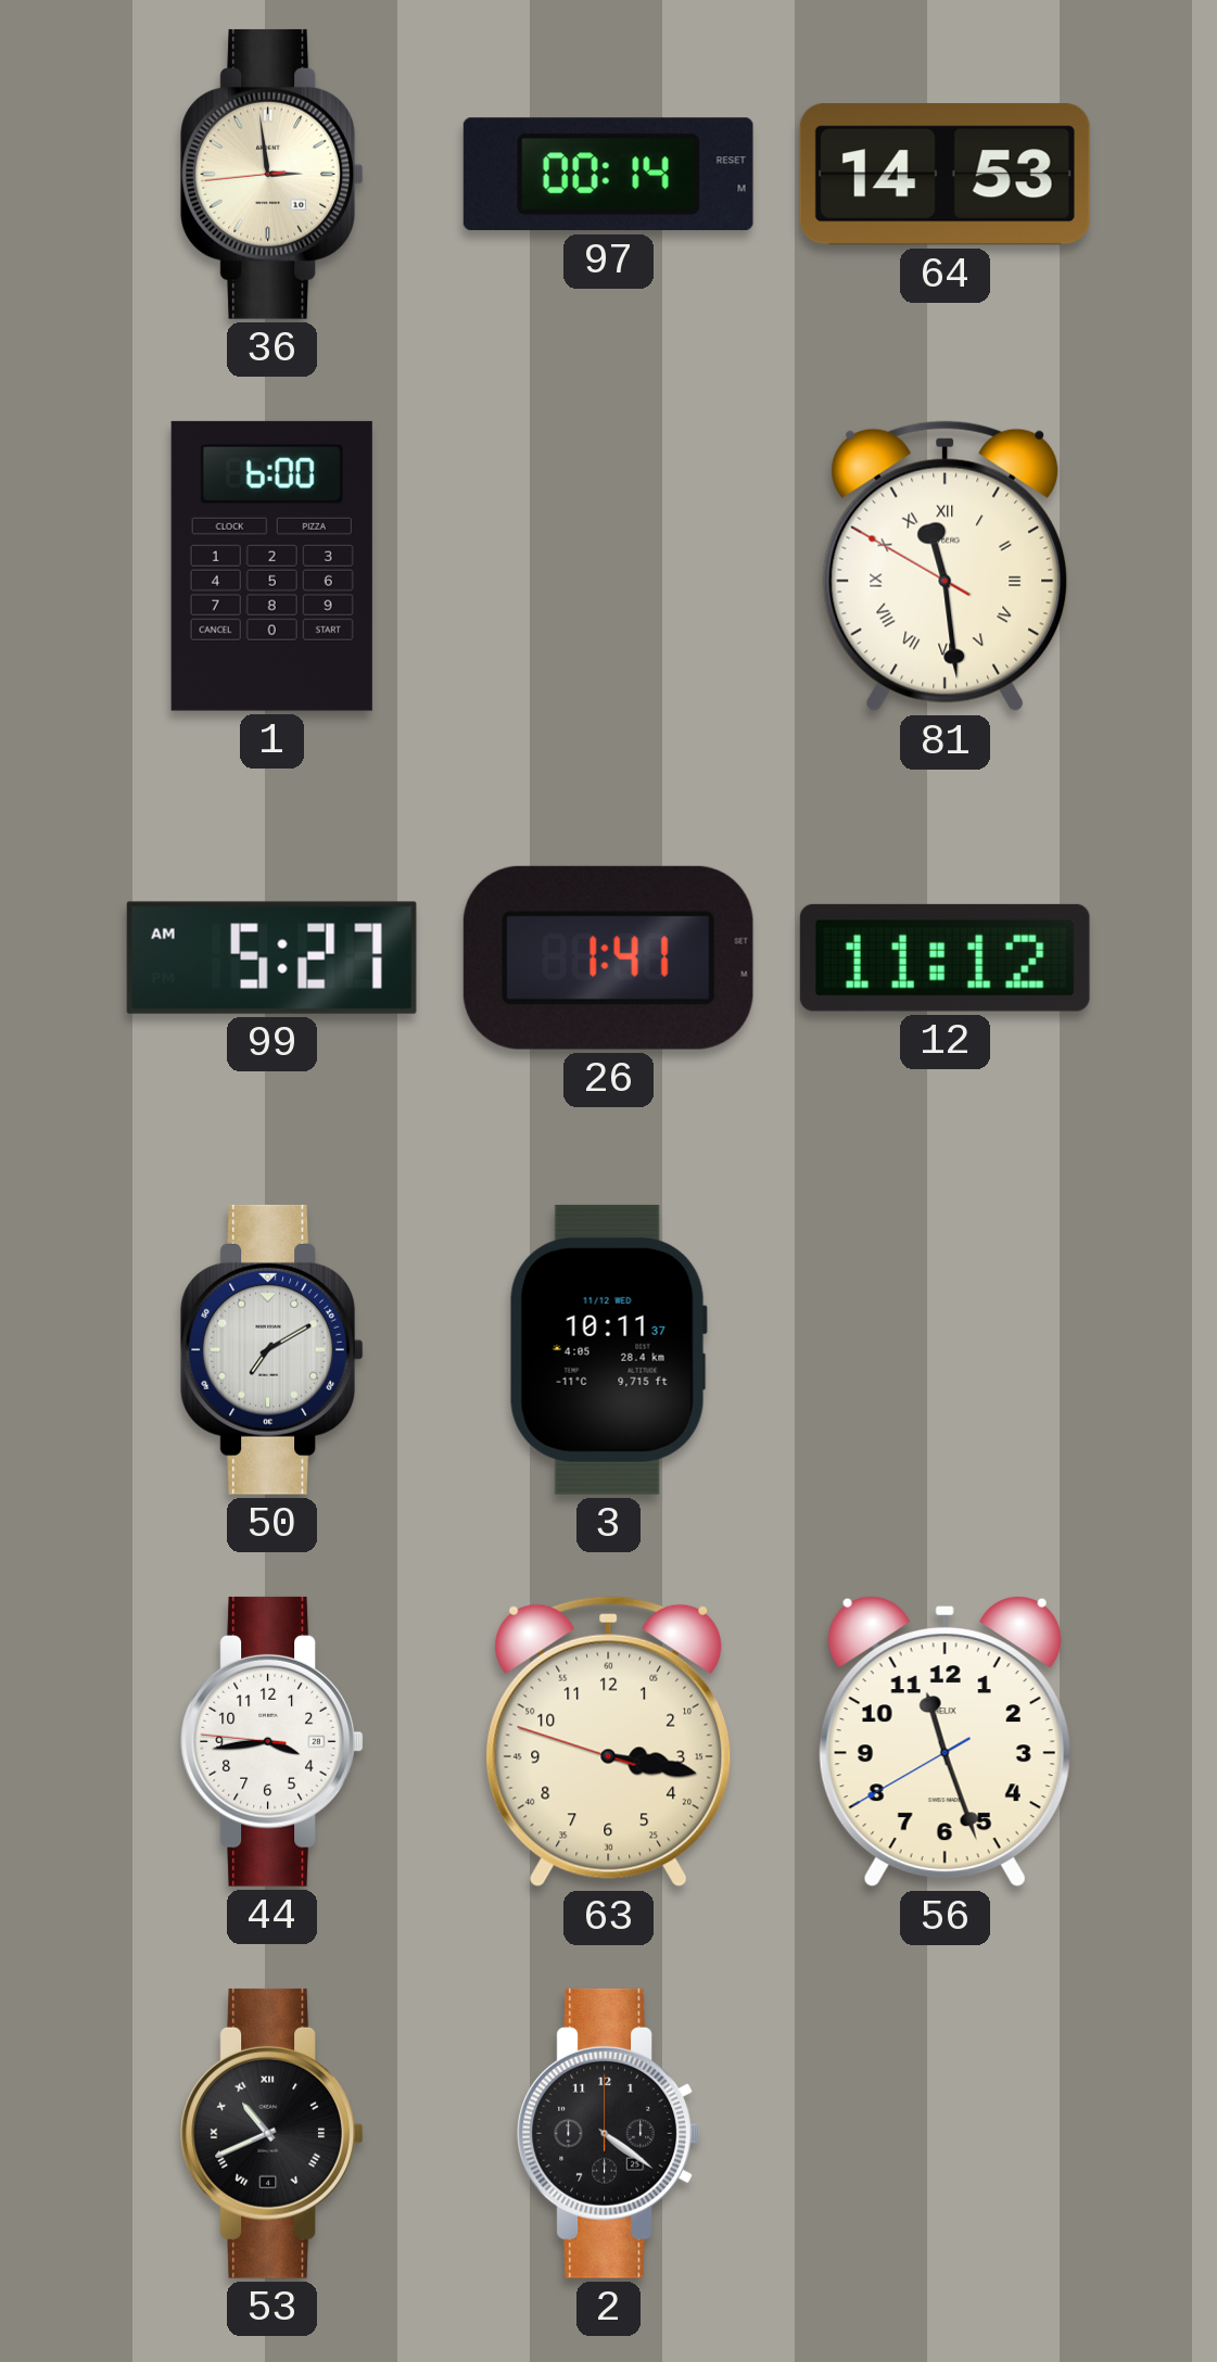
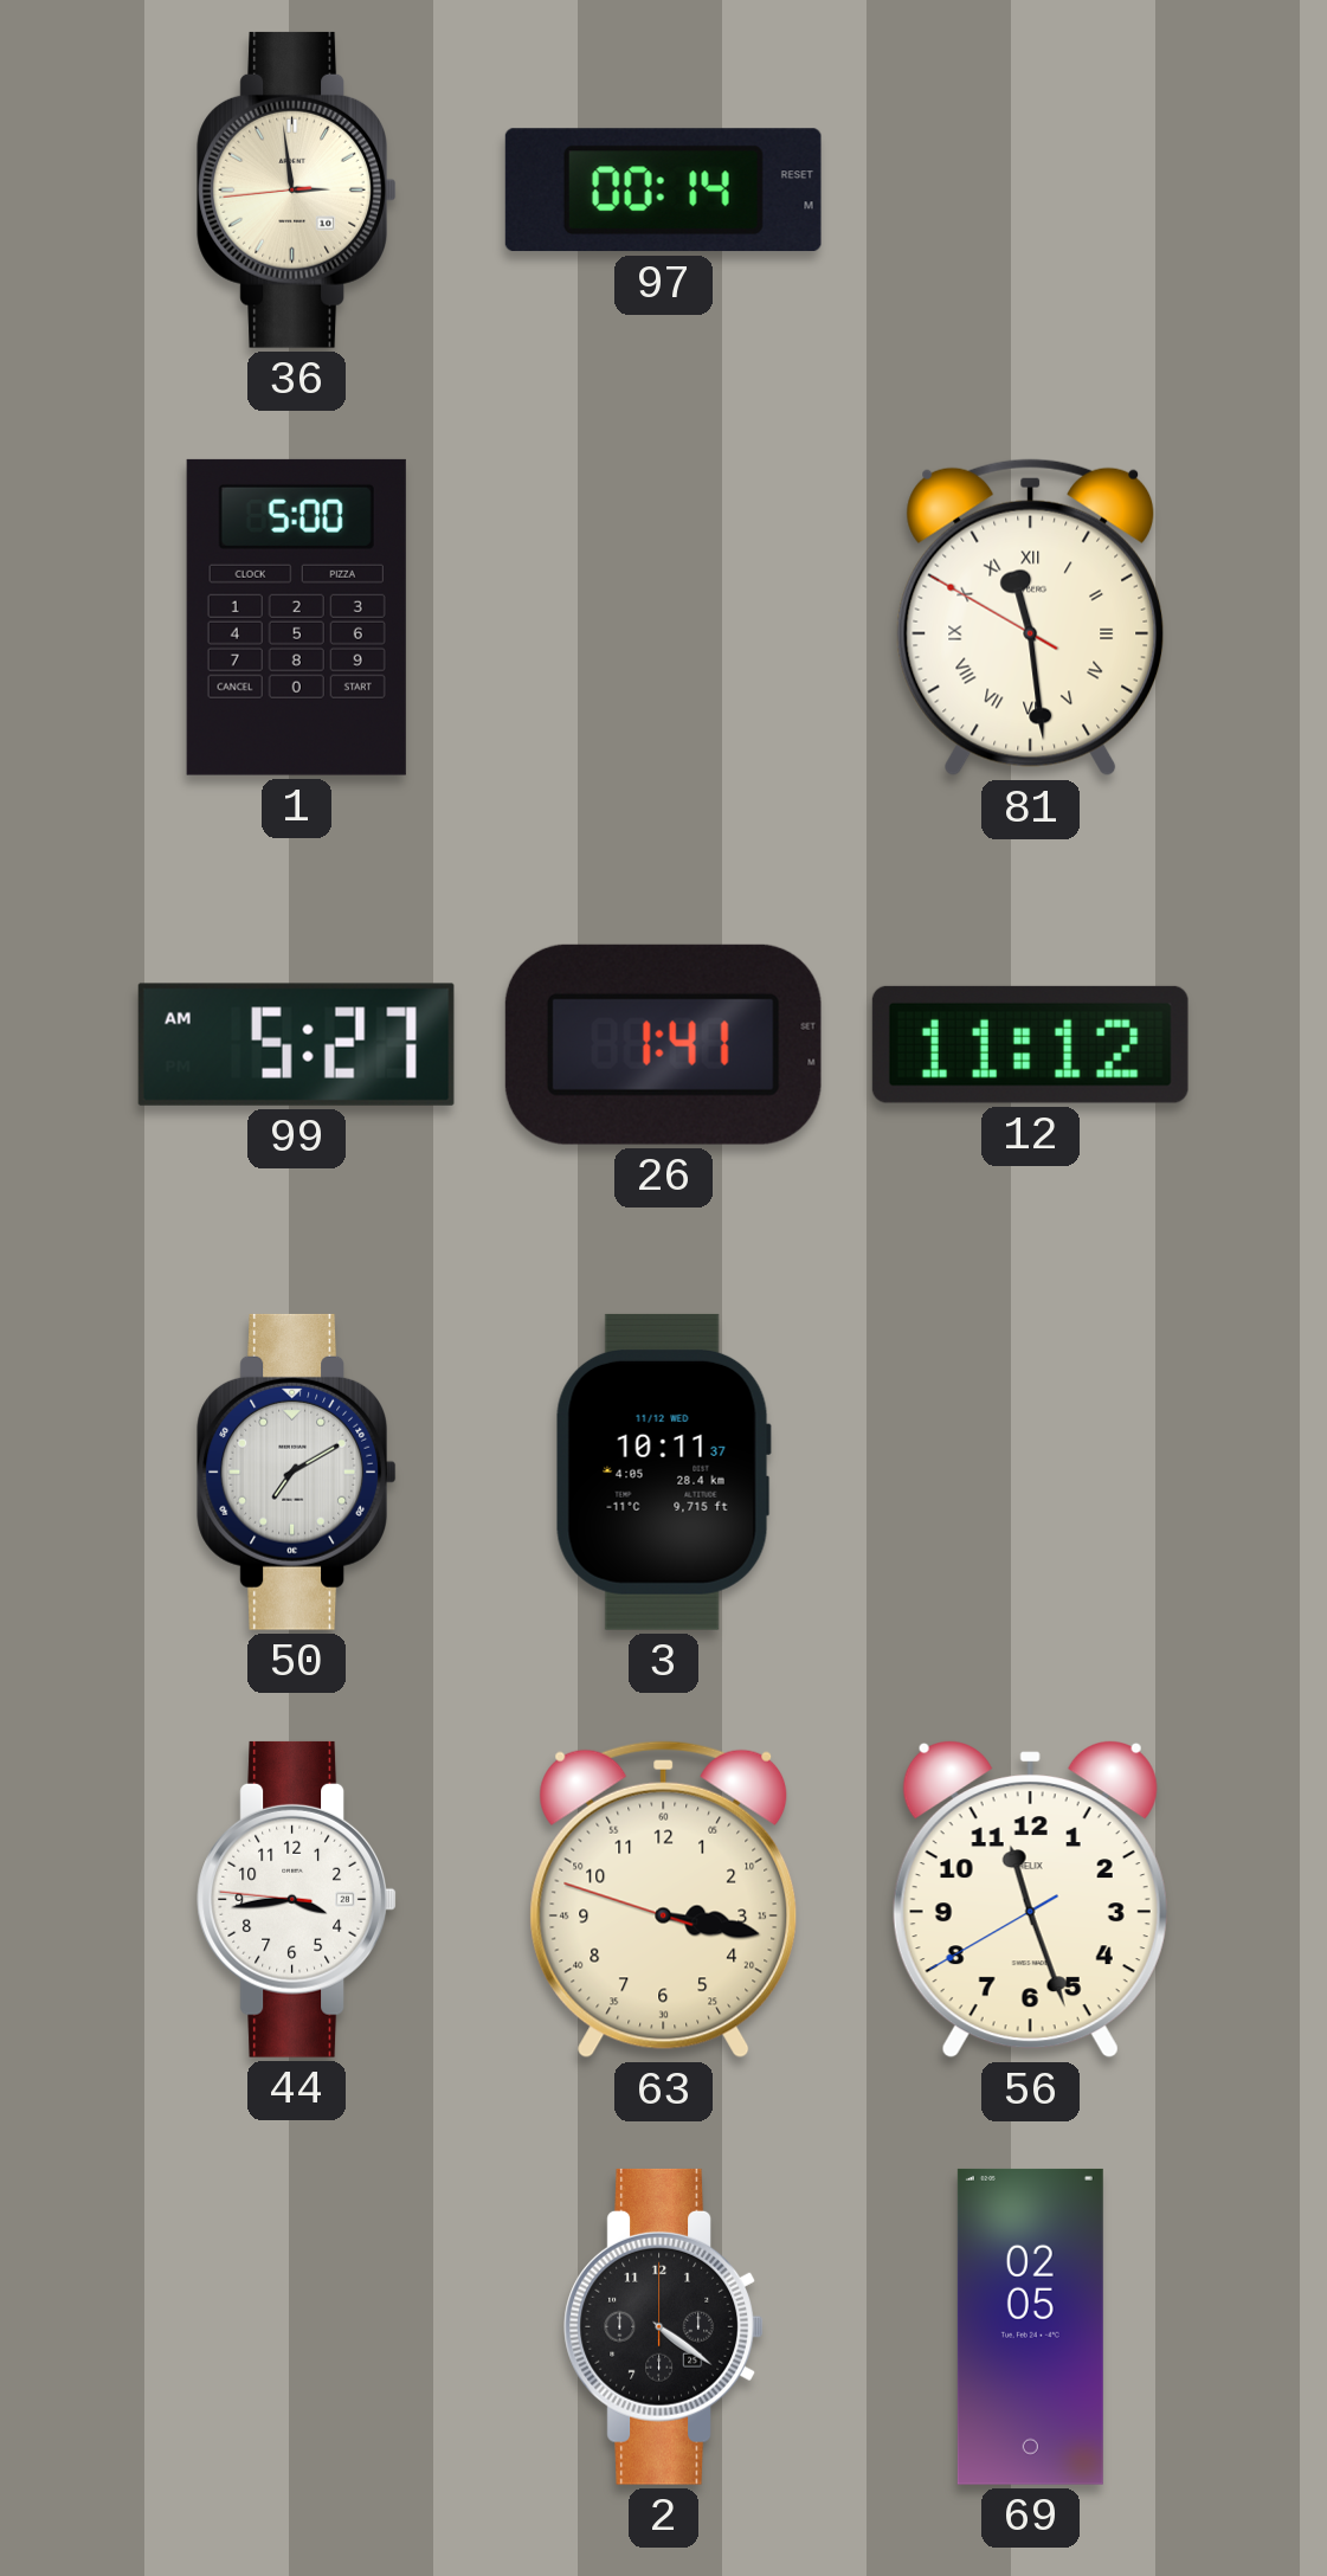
64: 14:53 -> none
1: 6:00 -> 5:00
53: 10:41 -> none
69: none -> 02:05
